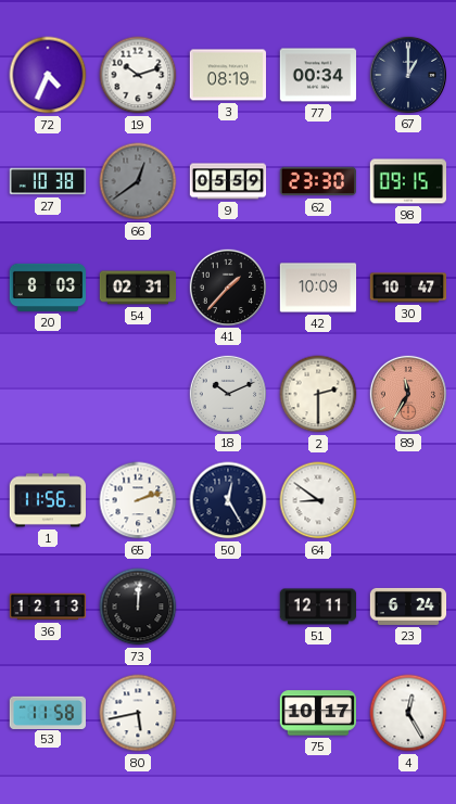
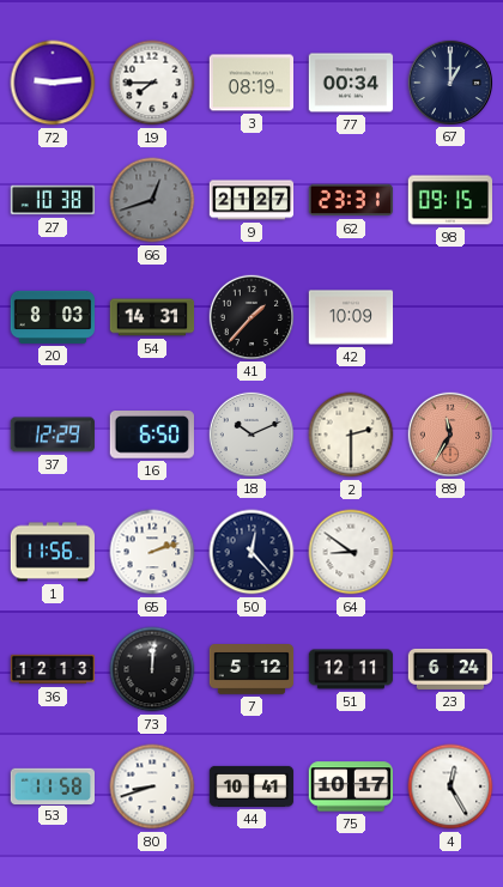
72: 4:34 -> 9:14
19: 10:12 -> 7:45
66: 12:39 -> 12:42
9: 05:59 -> 21:27
62: 23:30 -> 23:31
54: 02:31 -> 14:31
30: 10:47 -> none
37: none -> 12:29
16: none -> 6:50
50: 12:25 -> 12:23
7: none -> 5:12
80: 5:43 -> 8:42
44: none -> 10:41
